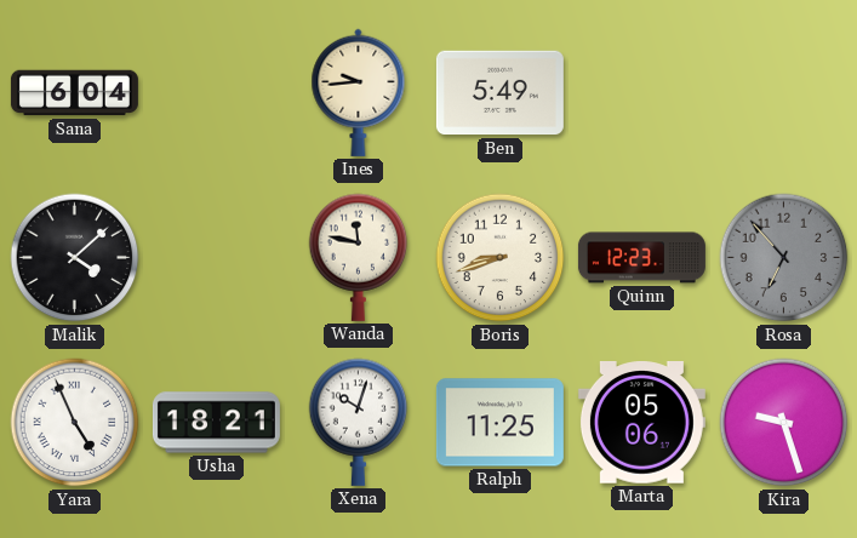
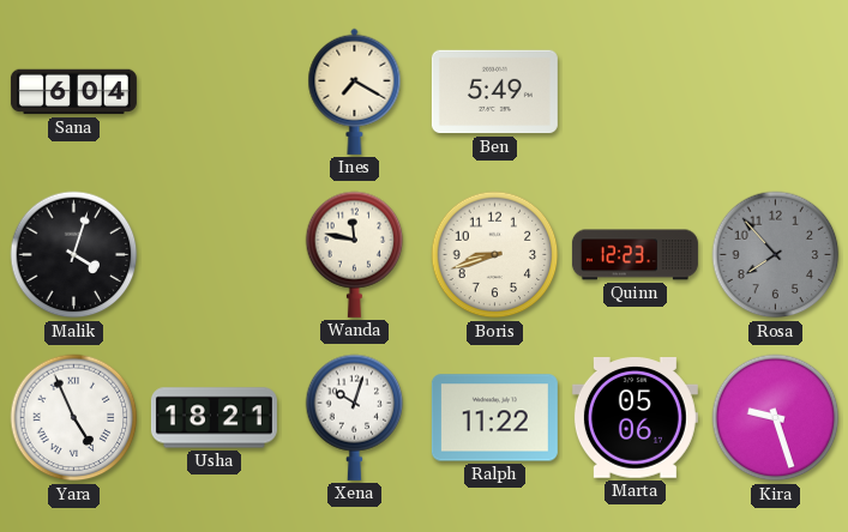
Ines: 9:44 -> 7:20
Malik: 4:08 -> 4:03
Rosa: 6:53 -> 7:53
Ralph: 11:25 -> 11:22
